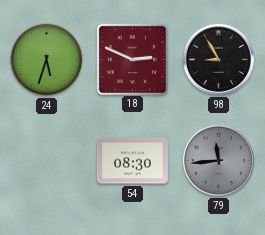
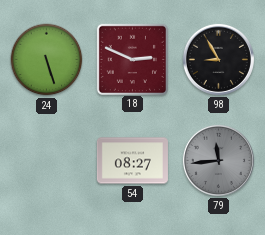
24: 5:33 -> 5:27
54: 08:30 -> 08:27
